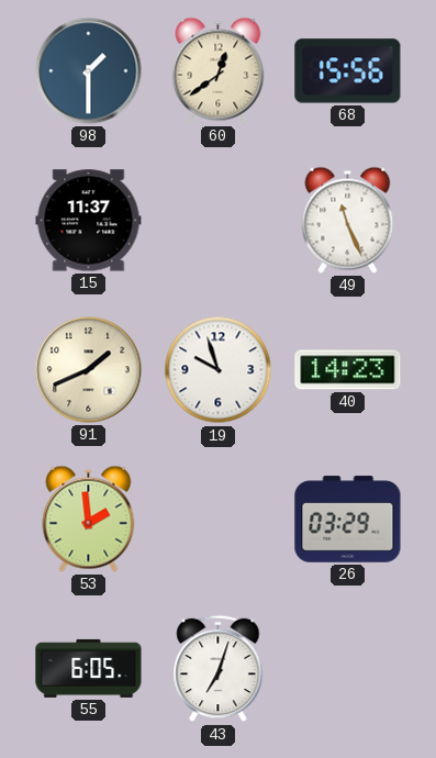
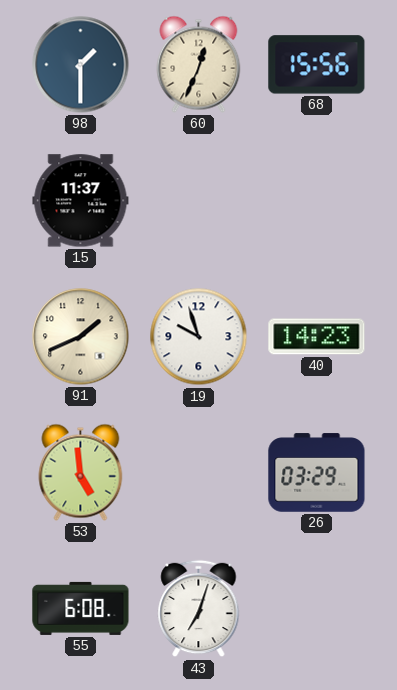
60: 12:39 -> 12:34
49: 11:26 -> none
53: 1:59 -> 4:59
55: 6:05 -> 6:08
